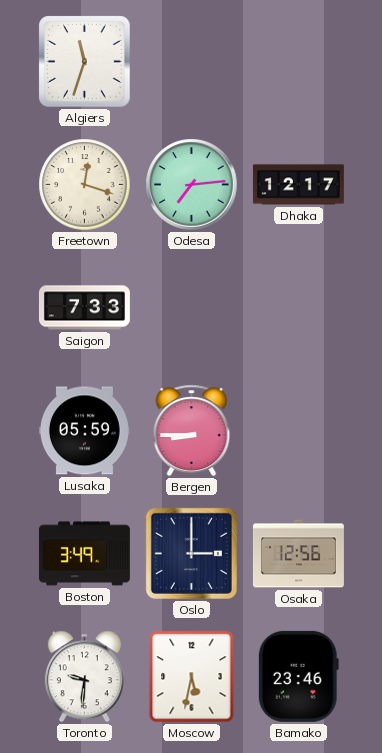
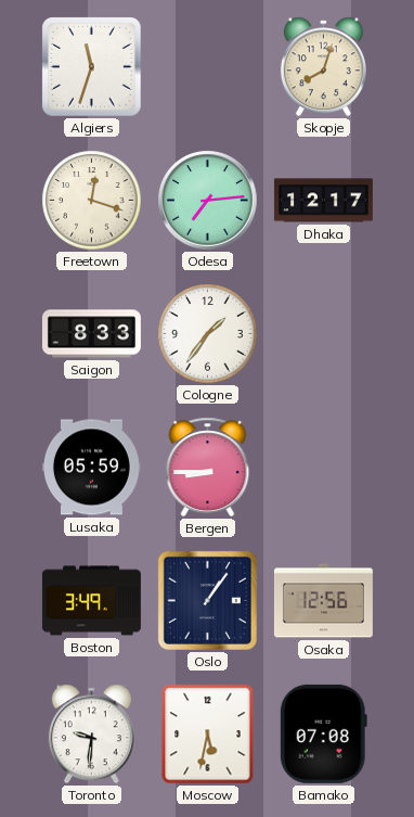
Skopje: none -> 8:03
Saigon: 7:33 -> 8:33
Cologne: none -> 1:36
Oslo: 3:00 -> 1:06
Bamako: 23:46 -> 07:08
